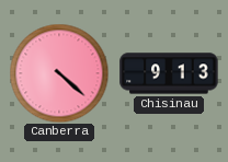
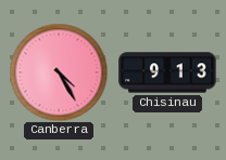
Canberra: 4:22 -> 4:25
